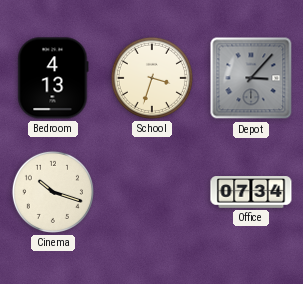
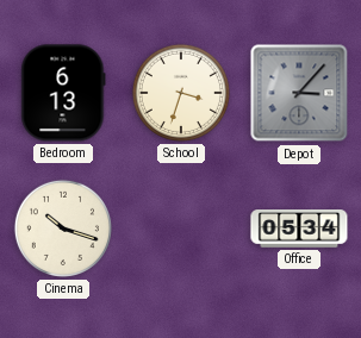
Bedroom: 4:13 -> 6:13
Office: 07:34 -> 05:34
